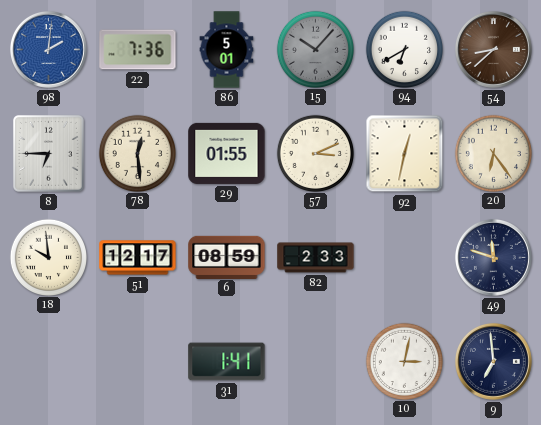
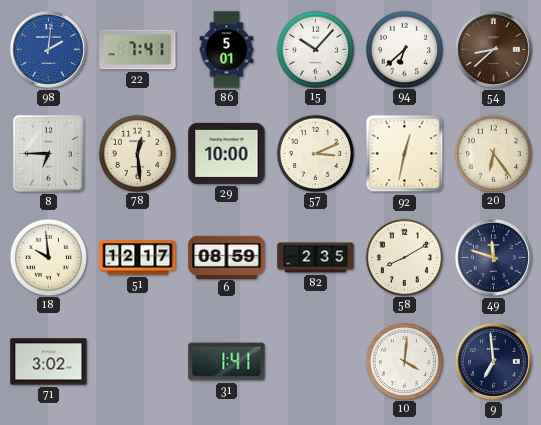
22: 7:36 -> 7:41
15 dial: grey -> white
94: 6:40 -> 6:38
29: 01:55 -> 10:00
82: 2:33 -> 2:35
58: none -> 8:10
71: none -> 3:02
10: 3:02 -> 4:01
